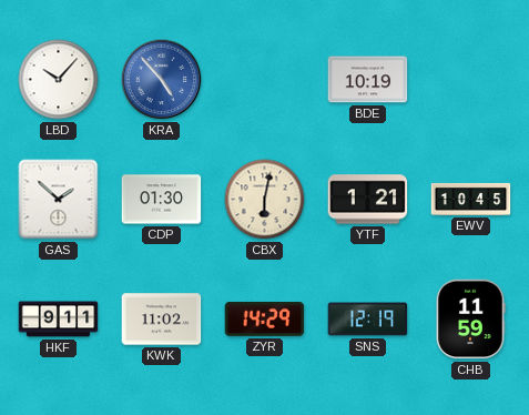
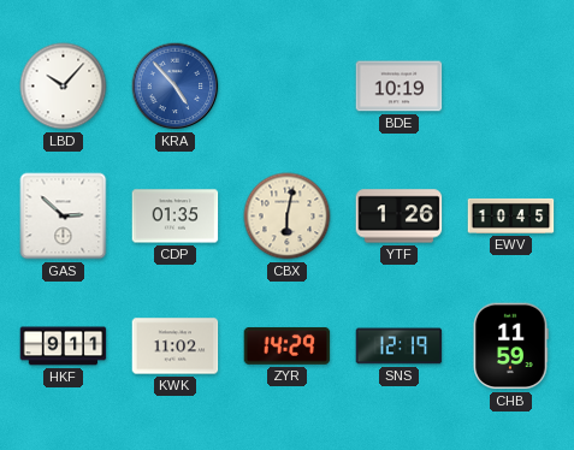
GAS: 1:52 -> 2:52
CDP: 01:30 -> 01:35
YTF: 1:21 -> 1:26
